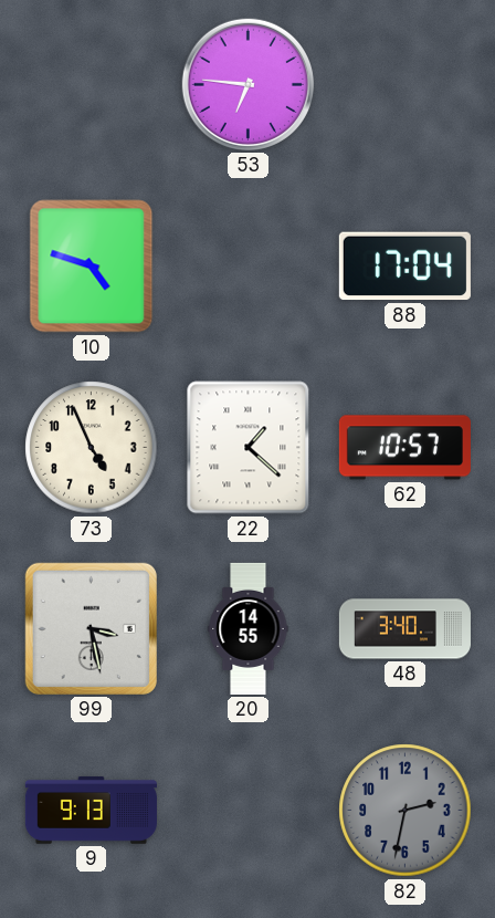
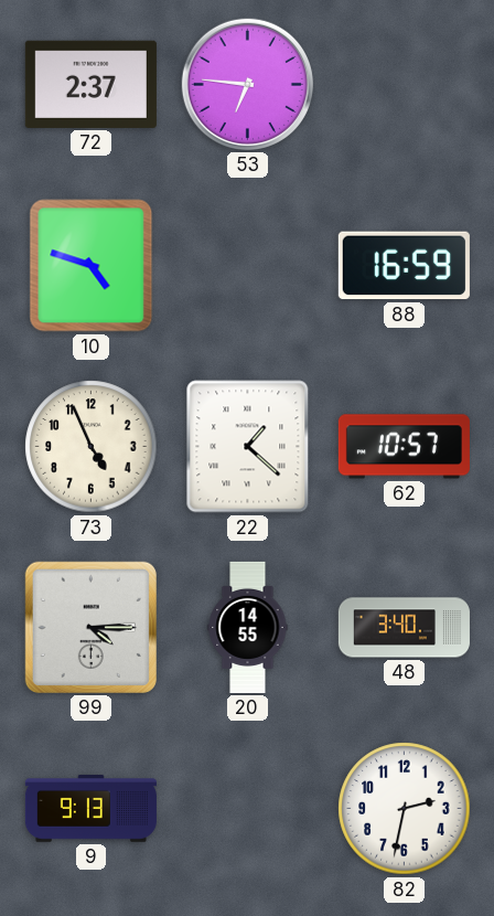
72: none -> 2:37
88: 17:04 -> 16:59
99: 3:28 -> 4:15
82 dial: grey -> white
